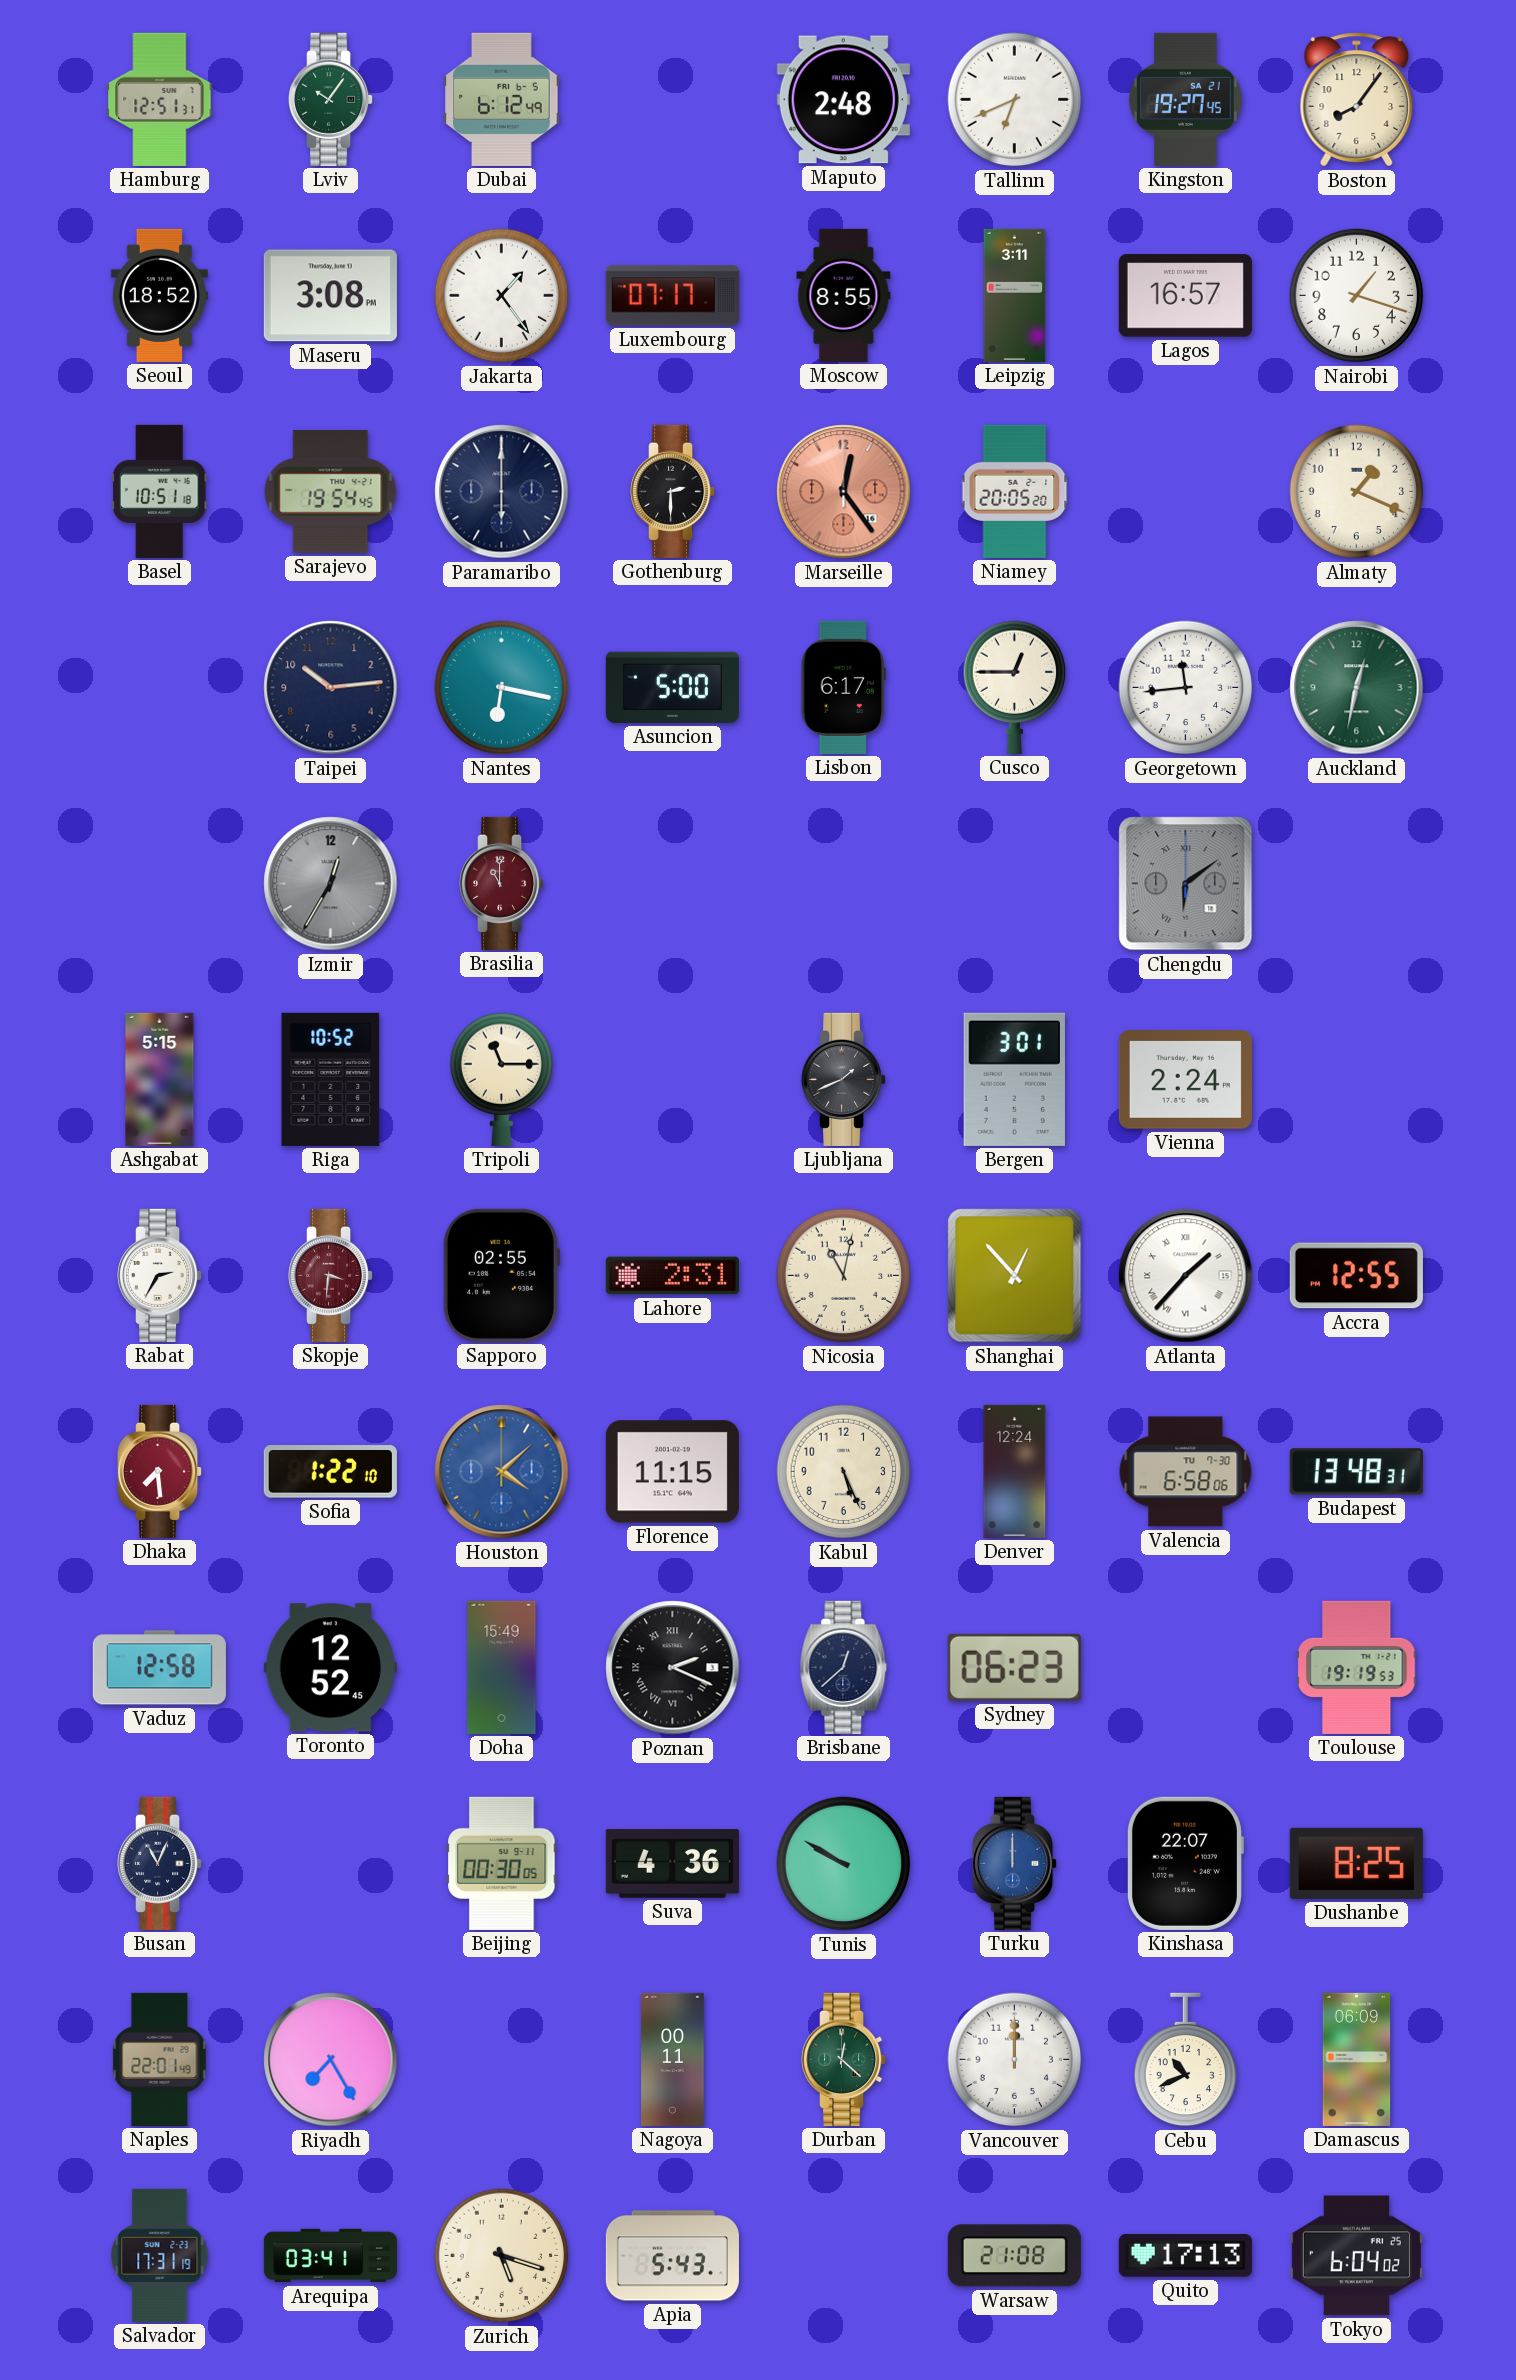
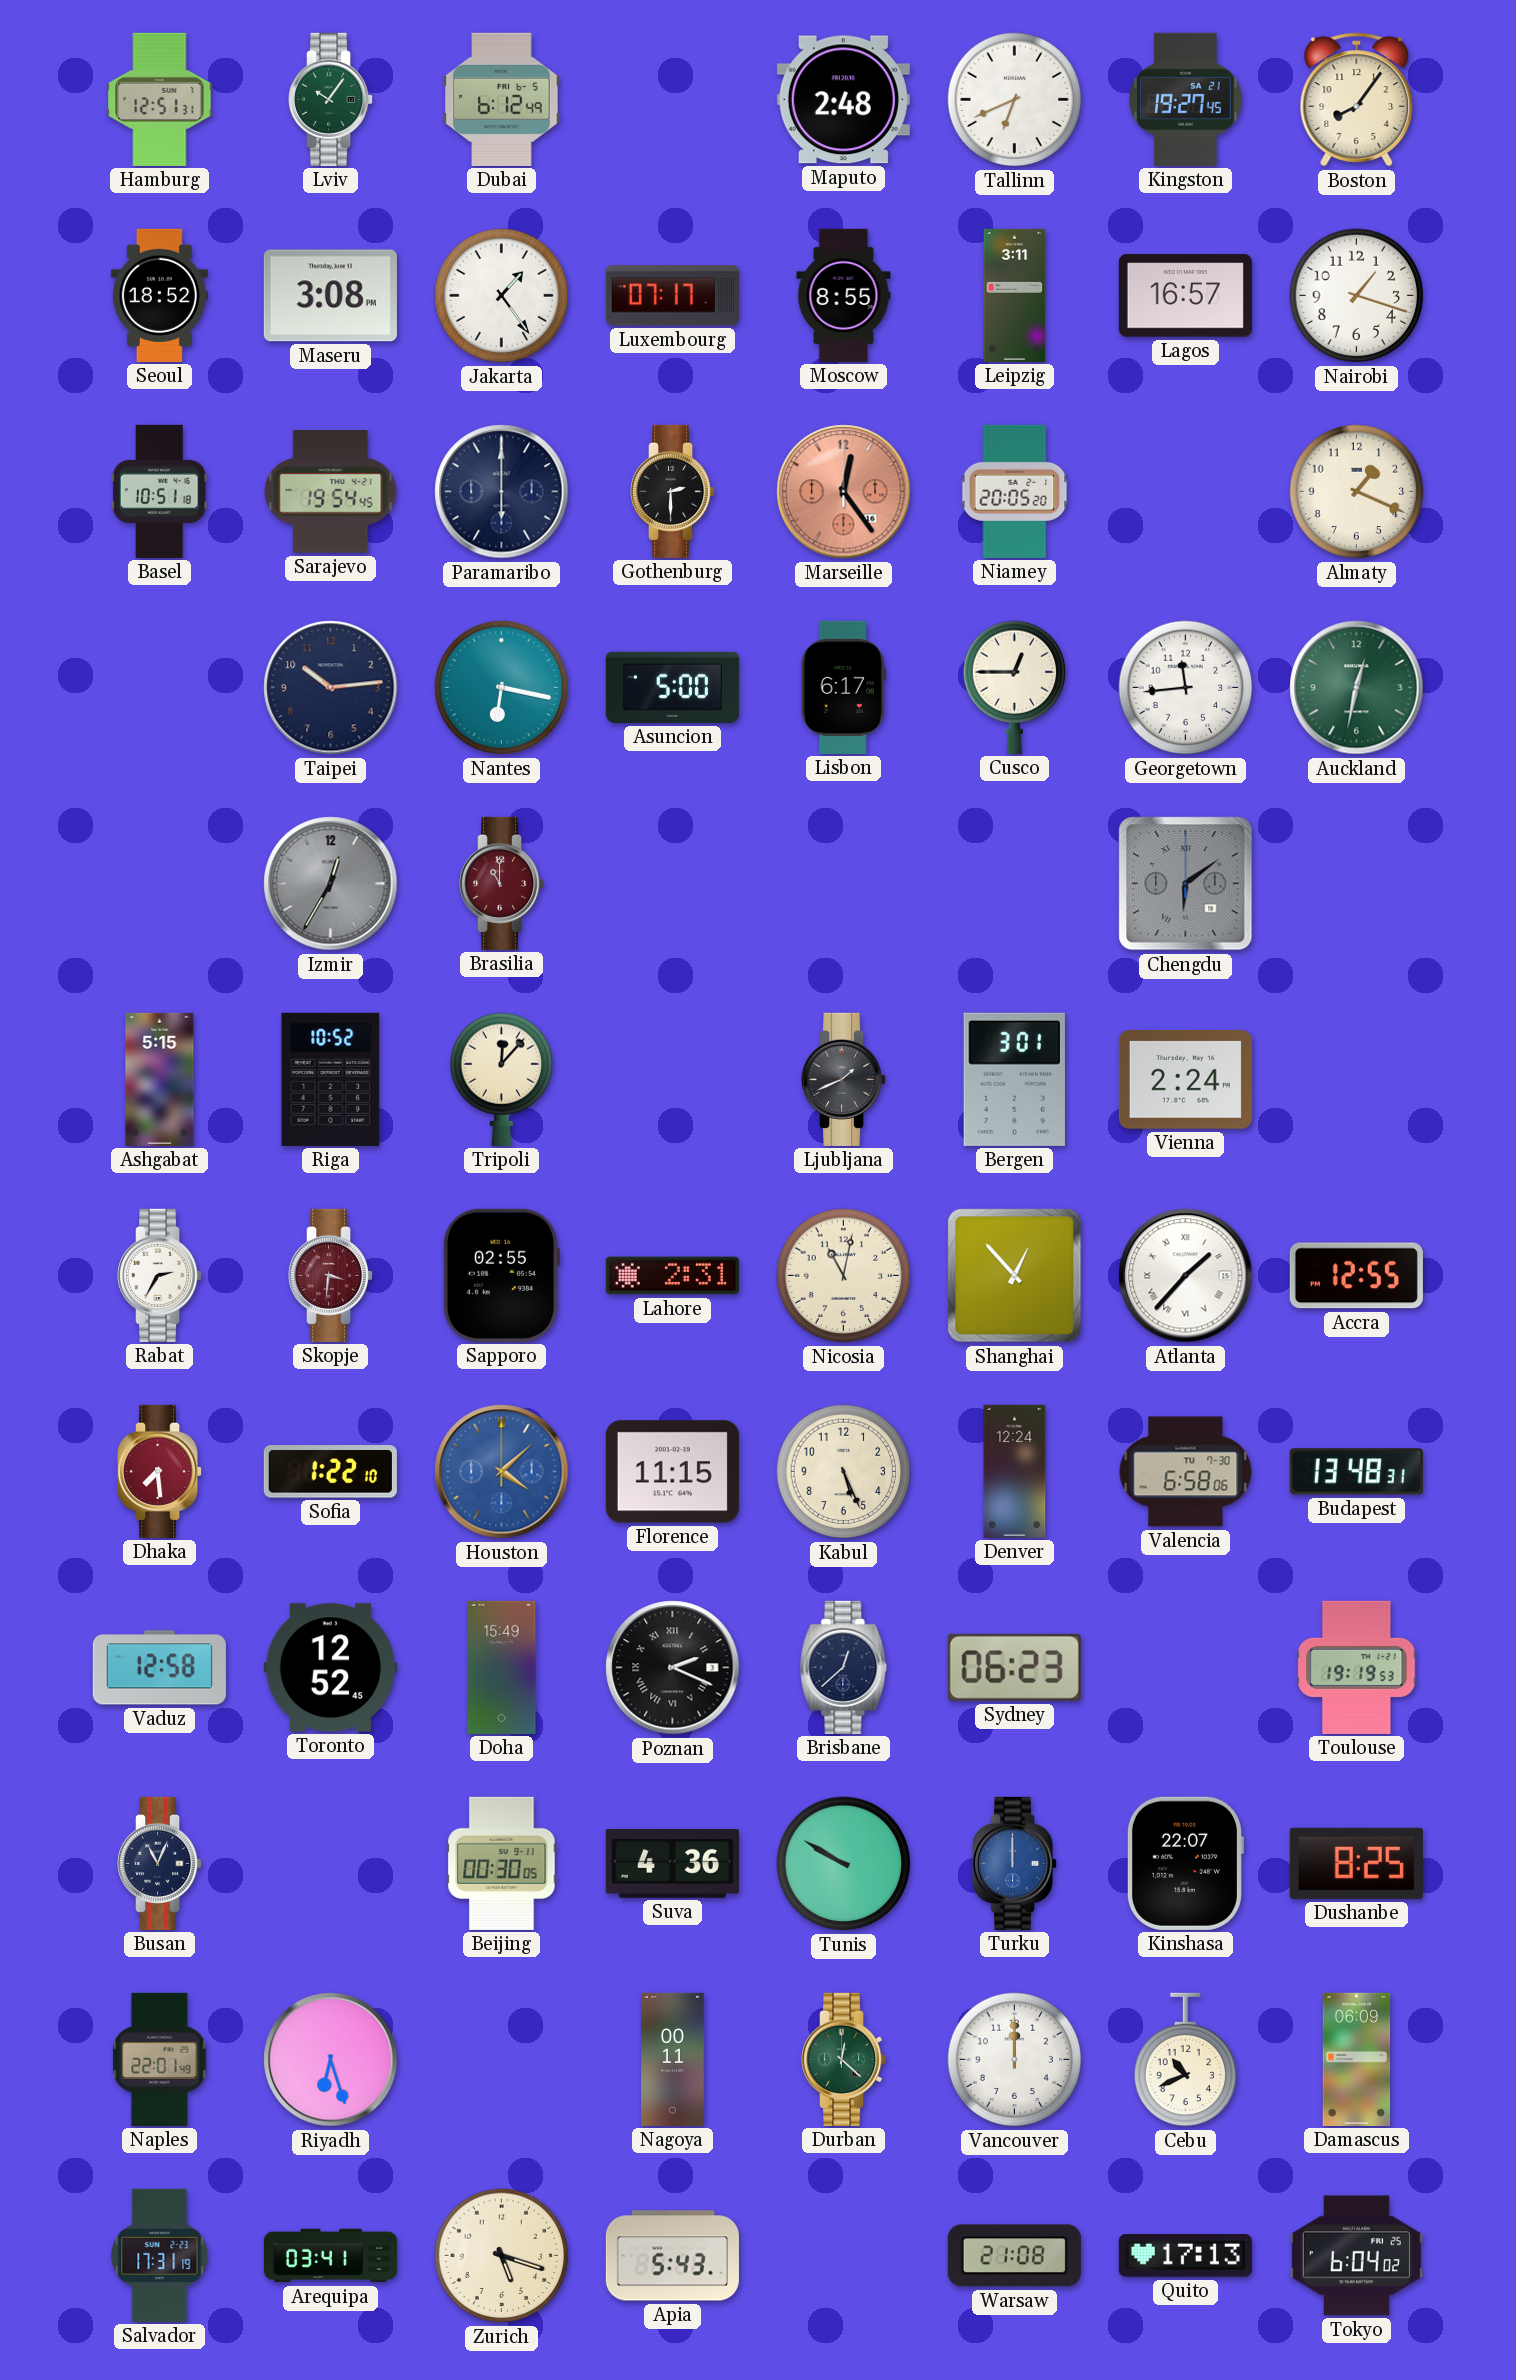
Tripoli: 11:15 -> 12:07
Riyadh: 7:25 -> 6:27
